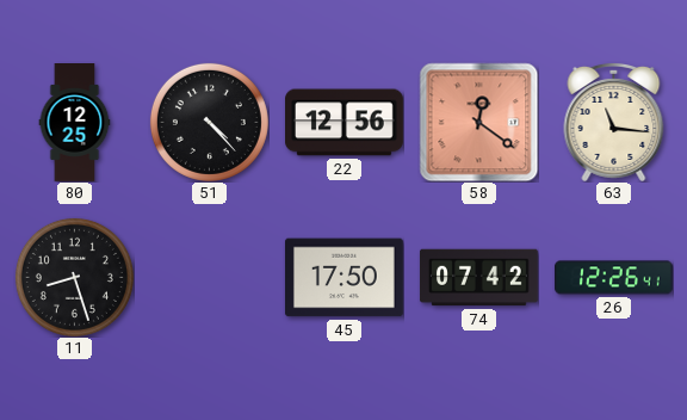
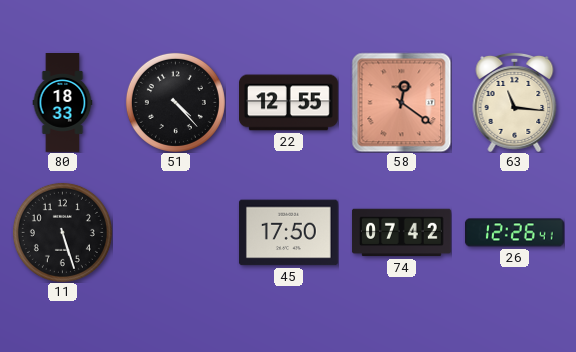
80: 12:25 -> 18:33
22: 12:56 -> 12:55
11: 8:27 -> 5:27
